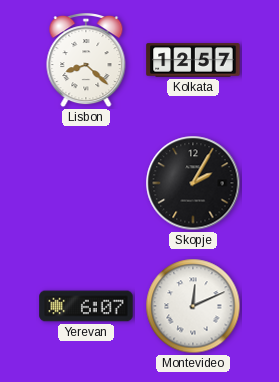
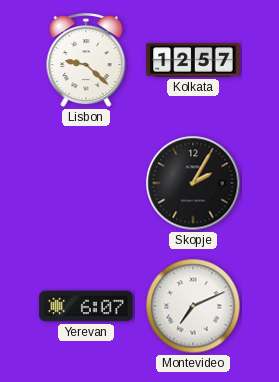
Lisbon: 8:22 -> 9:22
Montevideo: 12:11 -> 7:11
